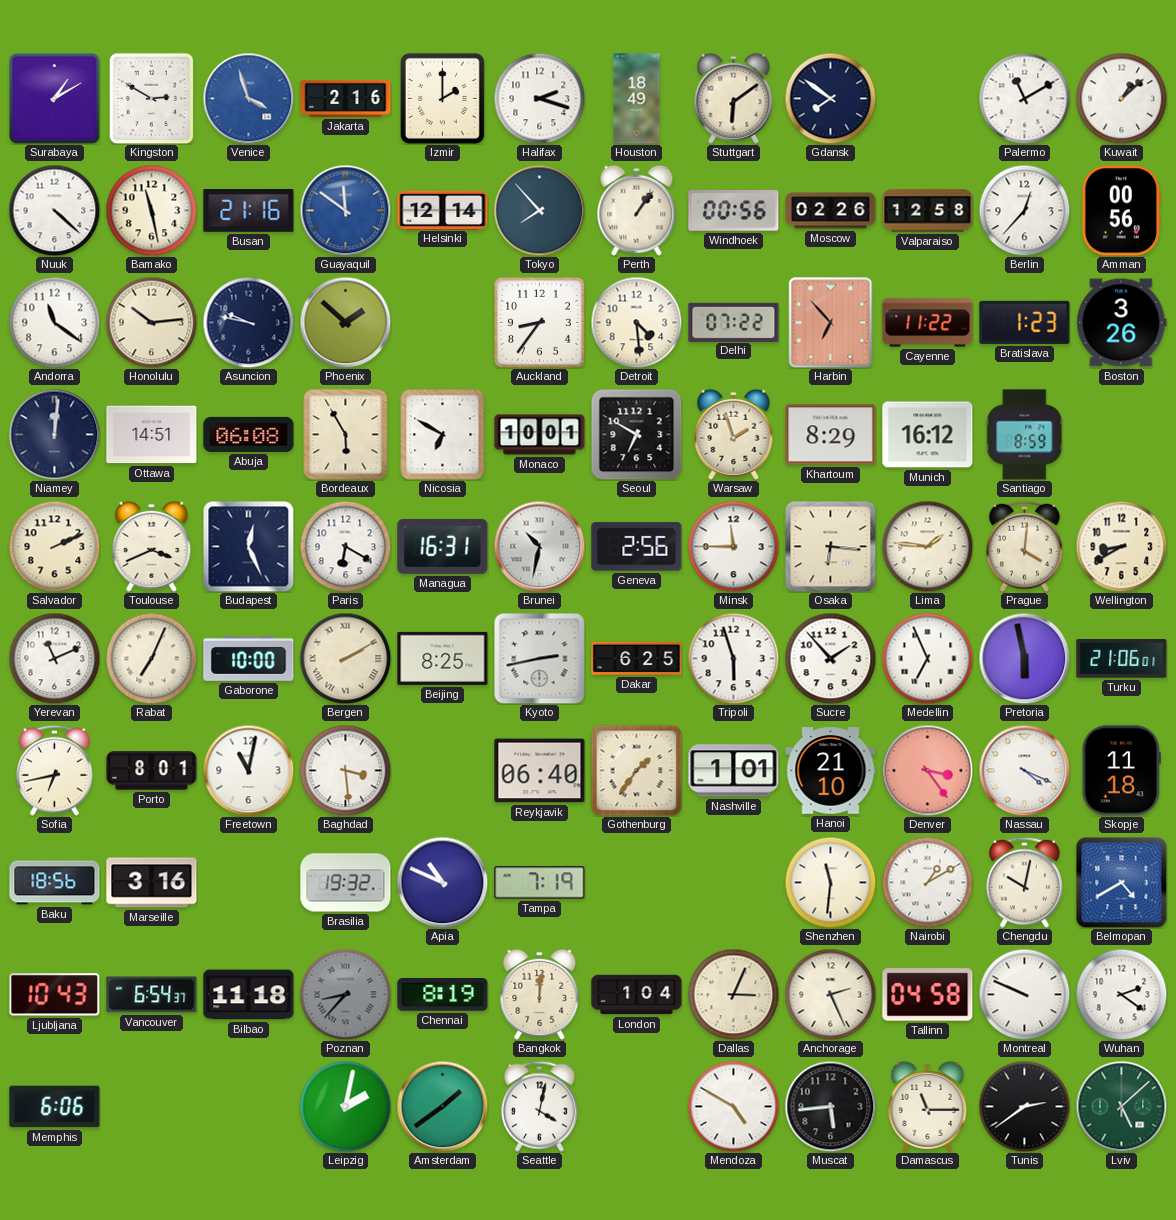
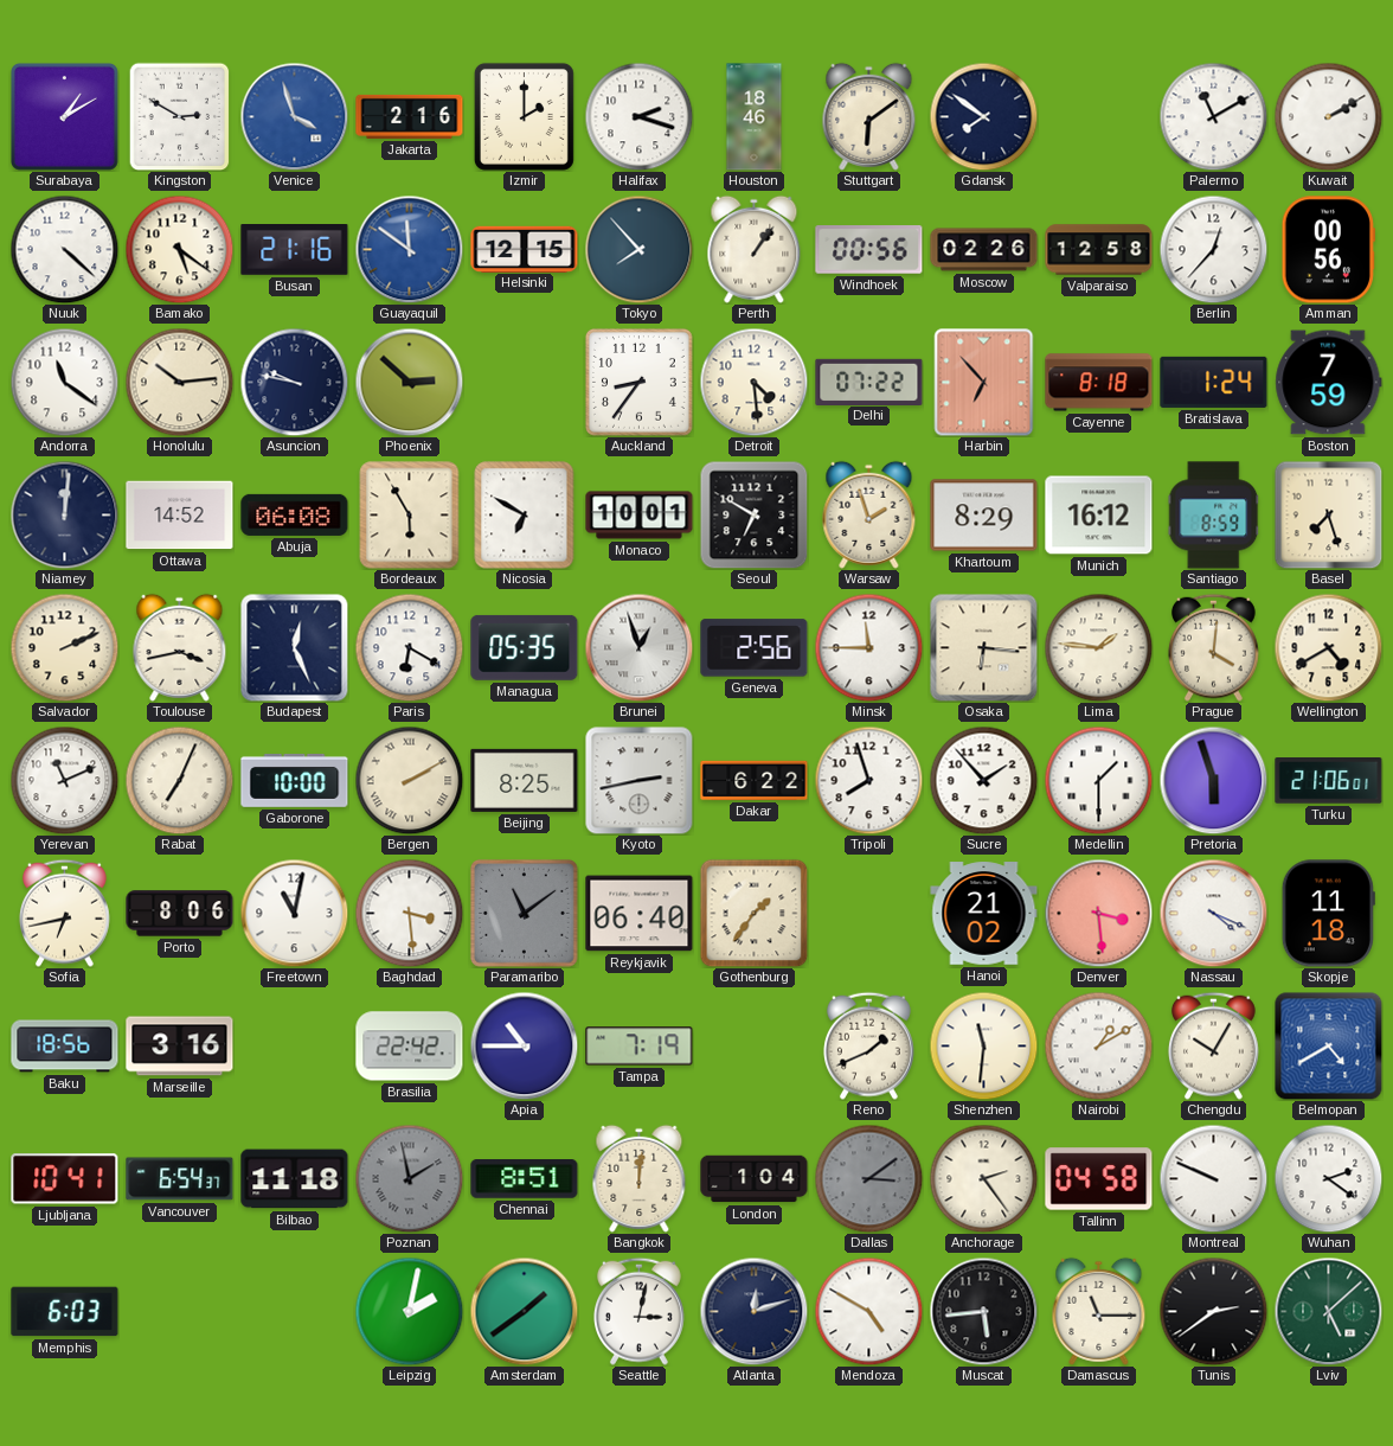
Houston: 18:49 -> 18:46
Kuwait: 1:08 -> 2:10
Bamako: 11:28 -> 5:21
Helsinki: 12:14 -> 12:15
Phoenix: 1:52 -> 2:52
Cayenne: 11:22 -> 8:18
Bratislava: 1:23 -> 1:24
Boston: 3:26 -> 7:59
Ottawa: 14:51 -> 14:52
Basel: none -> 7:27
Toulouse: 3:41 -> 3:43
Managua: 16:31 -> 05:35
Brunei: 10:32 -> 12:57
Wellington: 8:40 -> 4:40
Dakar: 6:25 -> 6:22
Tripoli: 5:57 -> 7:57
Medellin: 6:56 -> 1:30
Pretoria: 5:58 -> 5:57
Porto: 8:01 -> 8:06
Paramaribo: none -> 11:09
Nashville: 1:01 -> none
Hanoi: 21:10 -> 21:02
Denver: 3:24 -> 3:29
Brasilia: 19:32 -> 22:42
Apia: 10:49 -> 10:45
Reno: none -> 1:41
Chengdu: 10:02 -> 10:05
Ljubljana: 10:43 -> 10:41
Poznan: 8:37 -> 1:58
Chennai: 8:19 -> 8:51
Dallas: 3:04 -> 3:09
Dallas dial: cream -> grey
Anchorage: 2:26 -> 2:24
Memphis: 6:06 -> 6:03
Seattle: 4:02 -> 3:02
Atlanta: none -> 12:12
